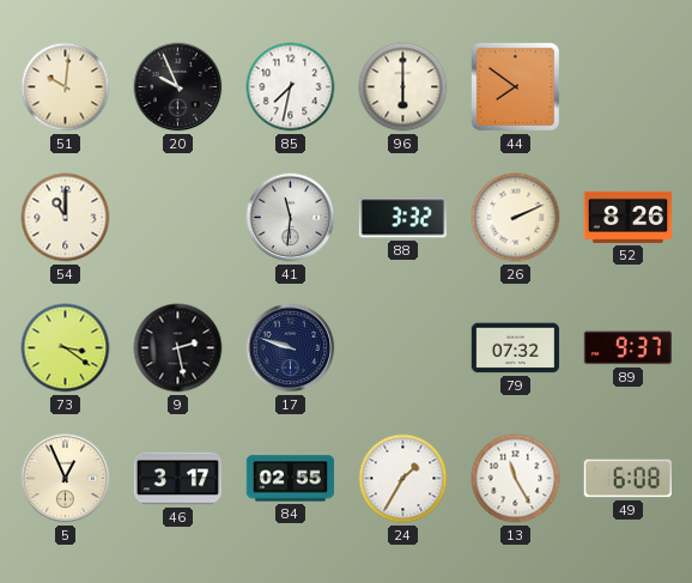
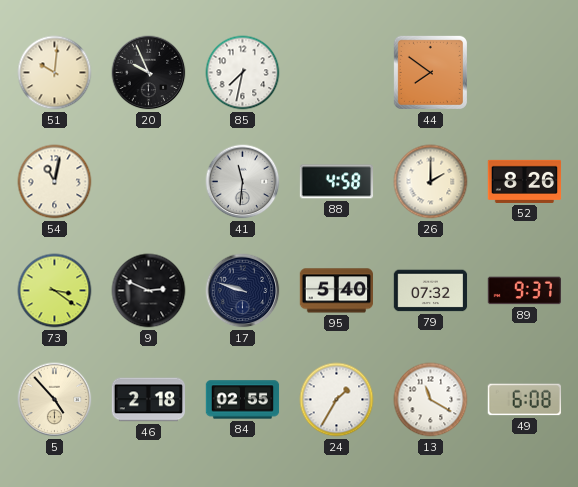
96: 6:00 -> none
54: 11:00 -> 11:02
88: 3:32 -> 4:58
26: 2:11 -> 2:00
9: 2:28 -> 2:49
95: none -> 5:40
5: 12:56 -> 4:53
46: 3:17 -> 2:18
13: 11:25 -> 11:20
